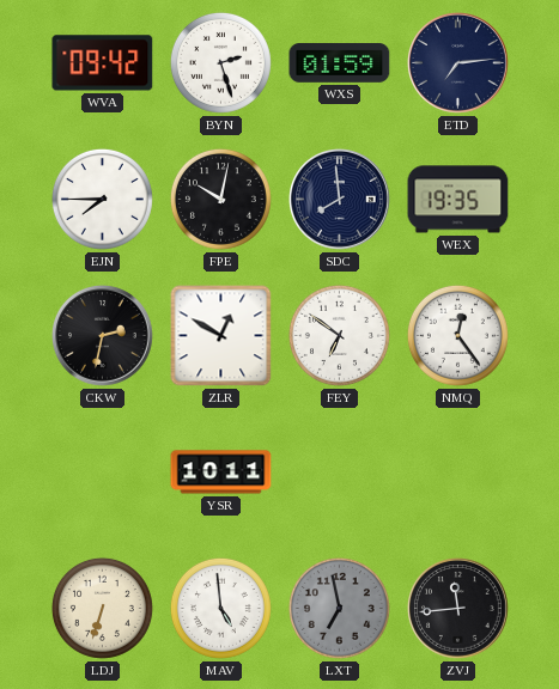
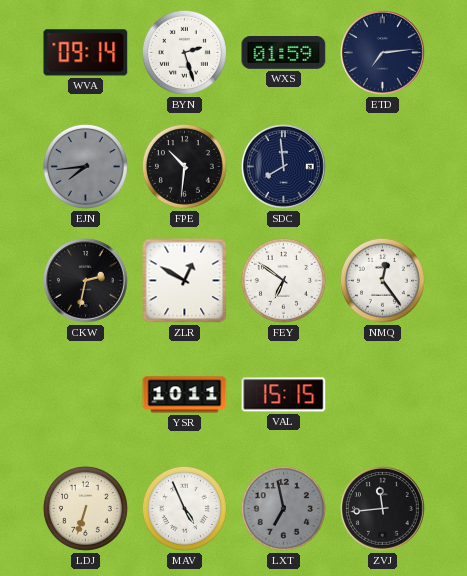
WVA: 09:42 -> 09:14
EJN: 7:45 -> 7:44
EJN dial: white -> grey
FPE: 10:02 -> 10:31
WEX: 19:35 -> none
VAL: none -> 15:15
MAV: 4:59 -> 4:56
